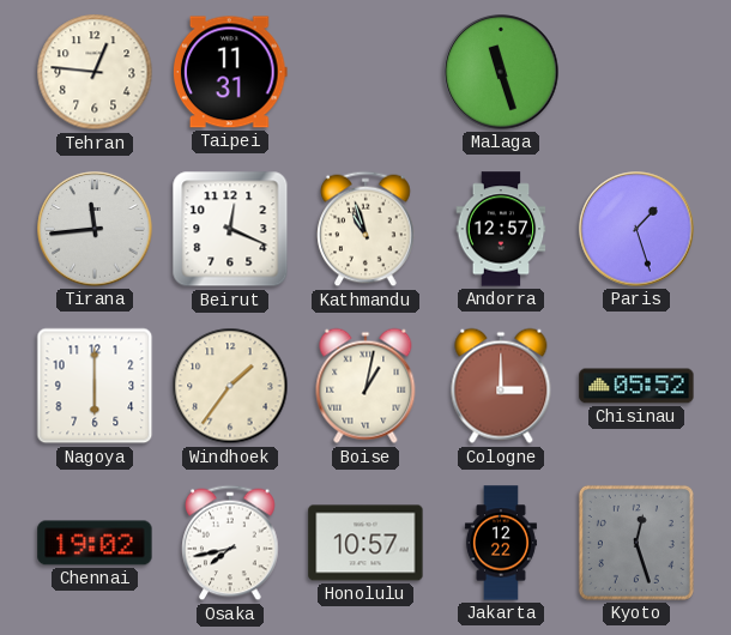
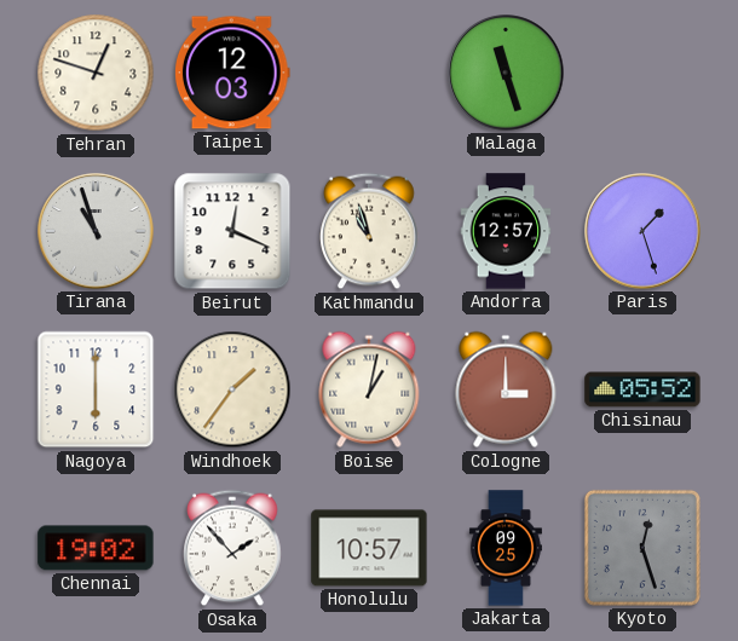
Tehran: 12:46 -> 12:48
Taipei: 11:31 -> 12:03
Tirana: 11:44 -> 10:57
Osaka: 7:43 -> 1:53
Jakarta: 12:22 -> 09:25
